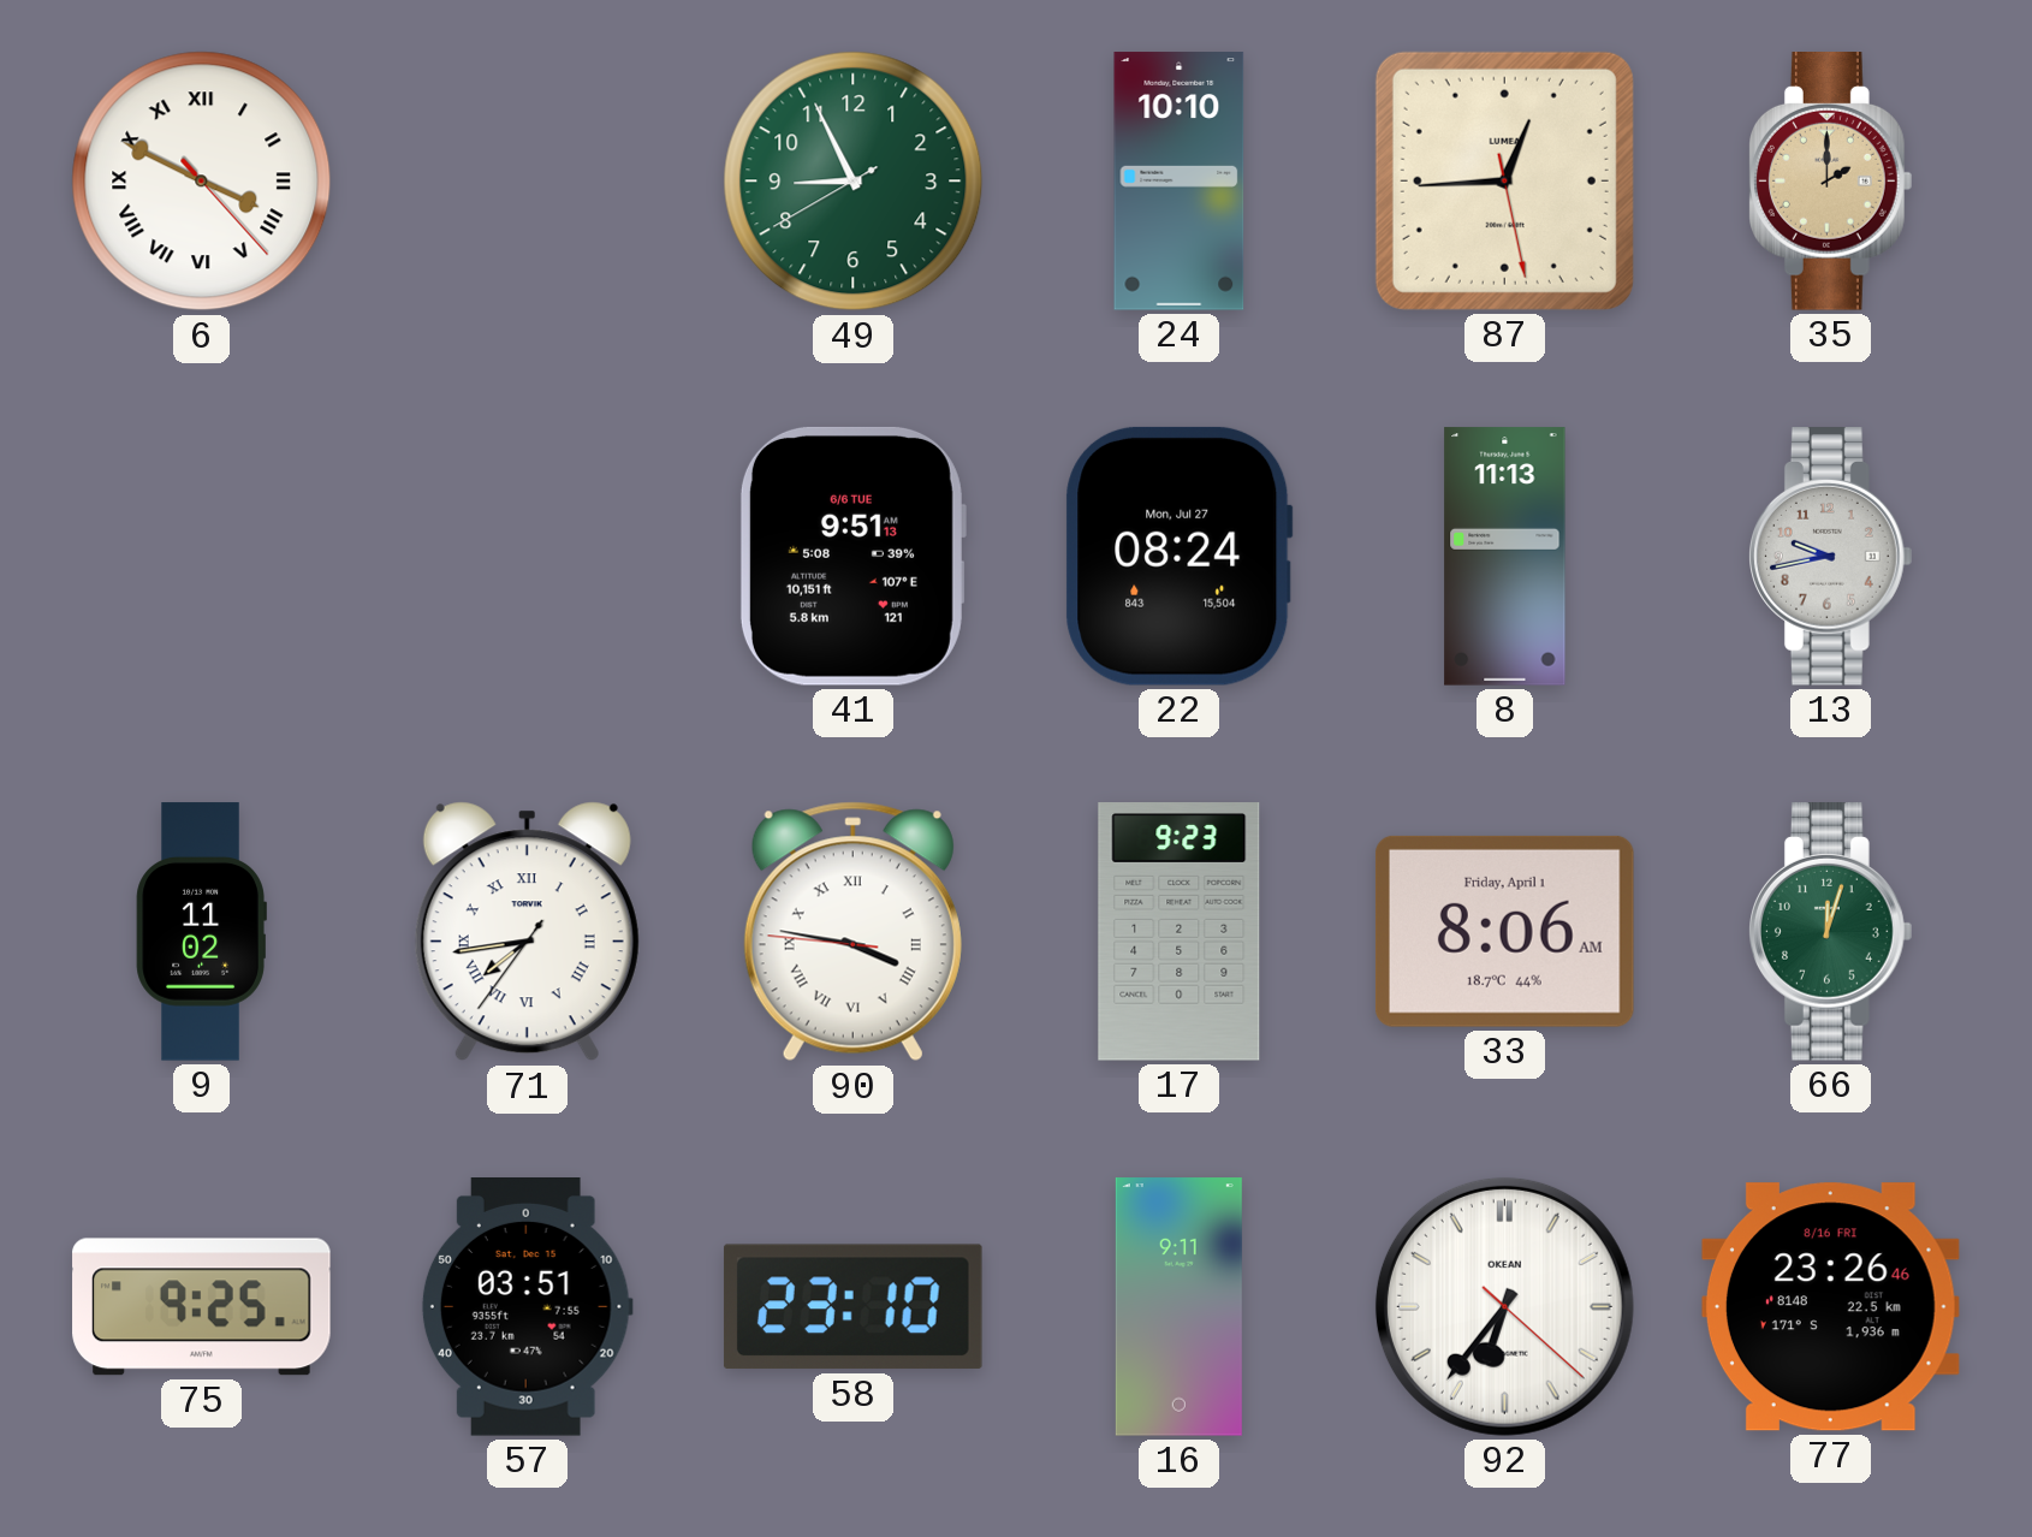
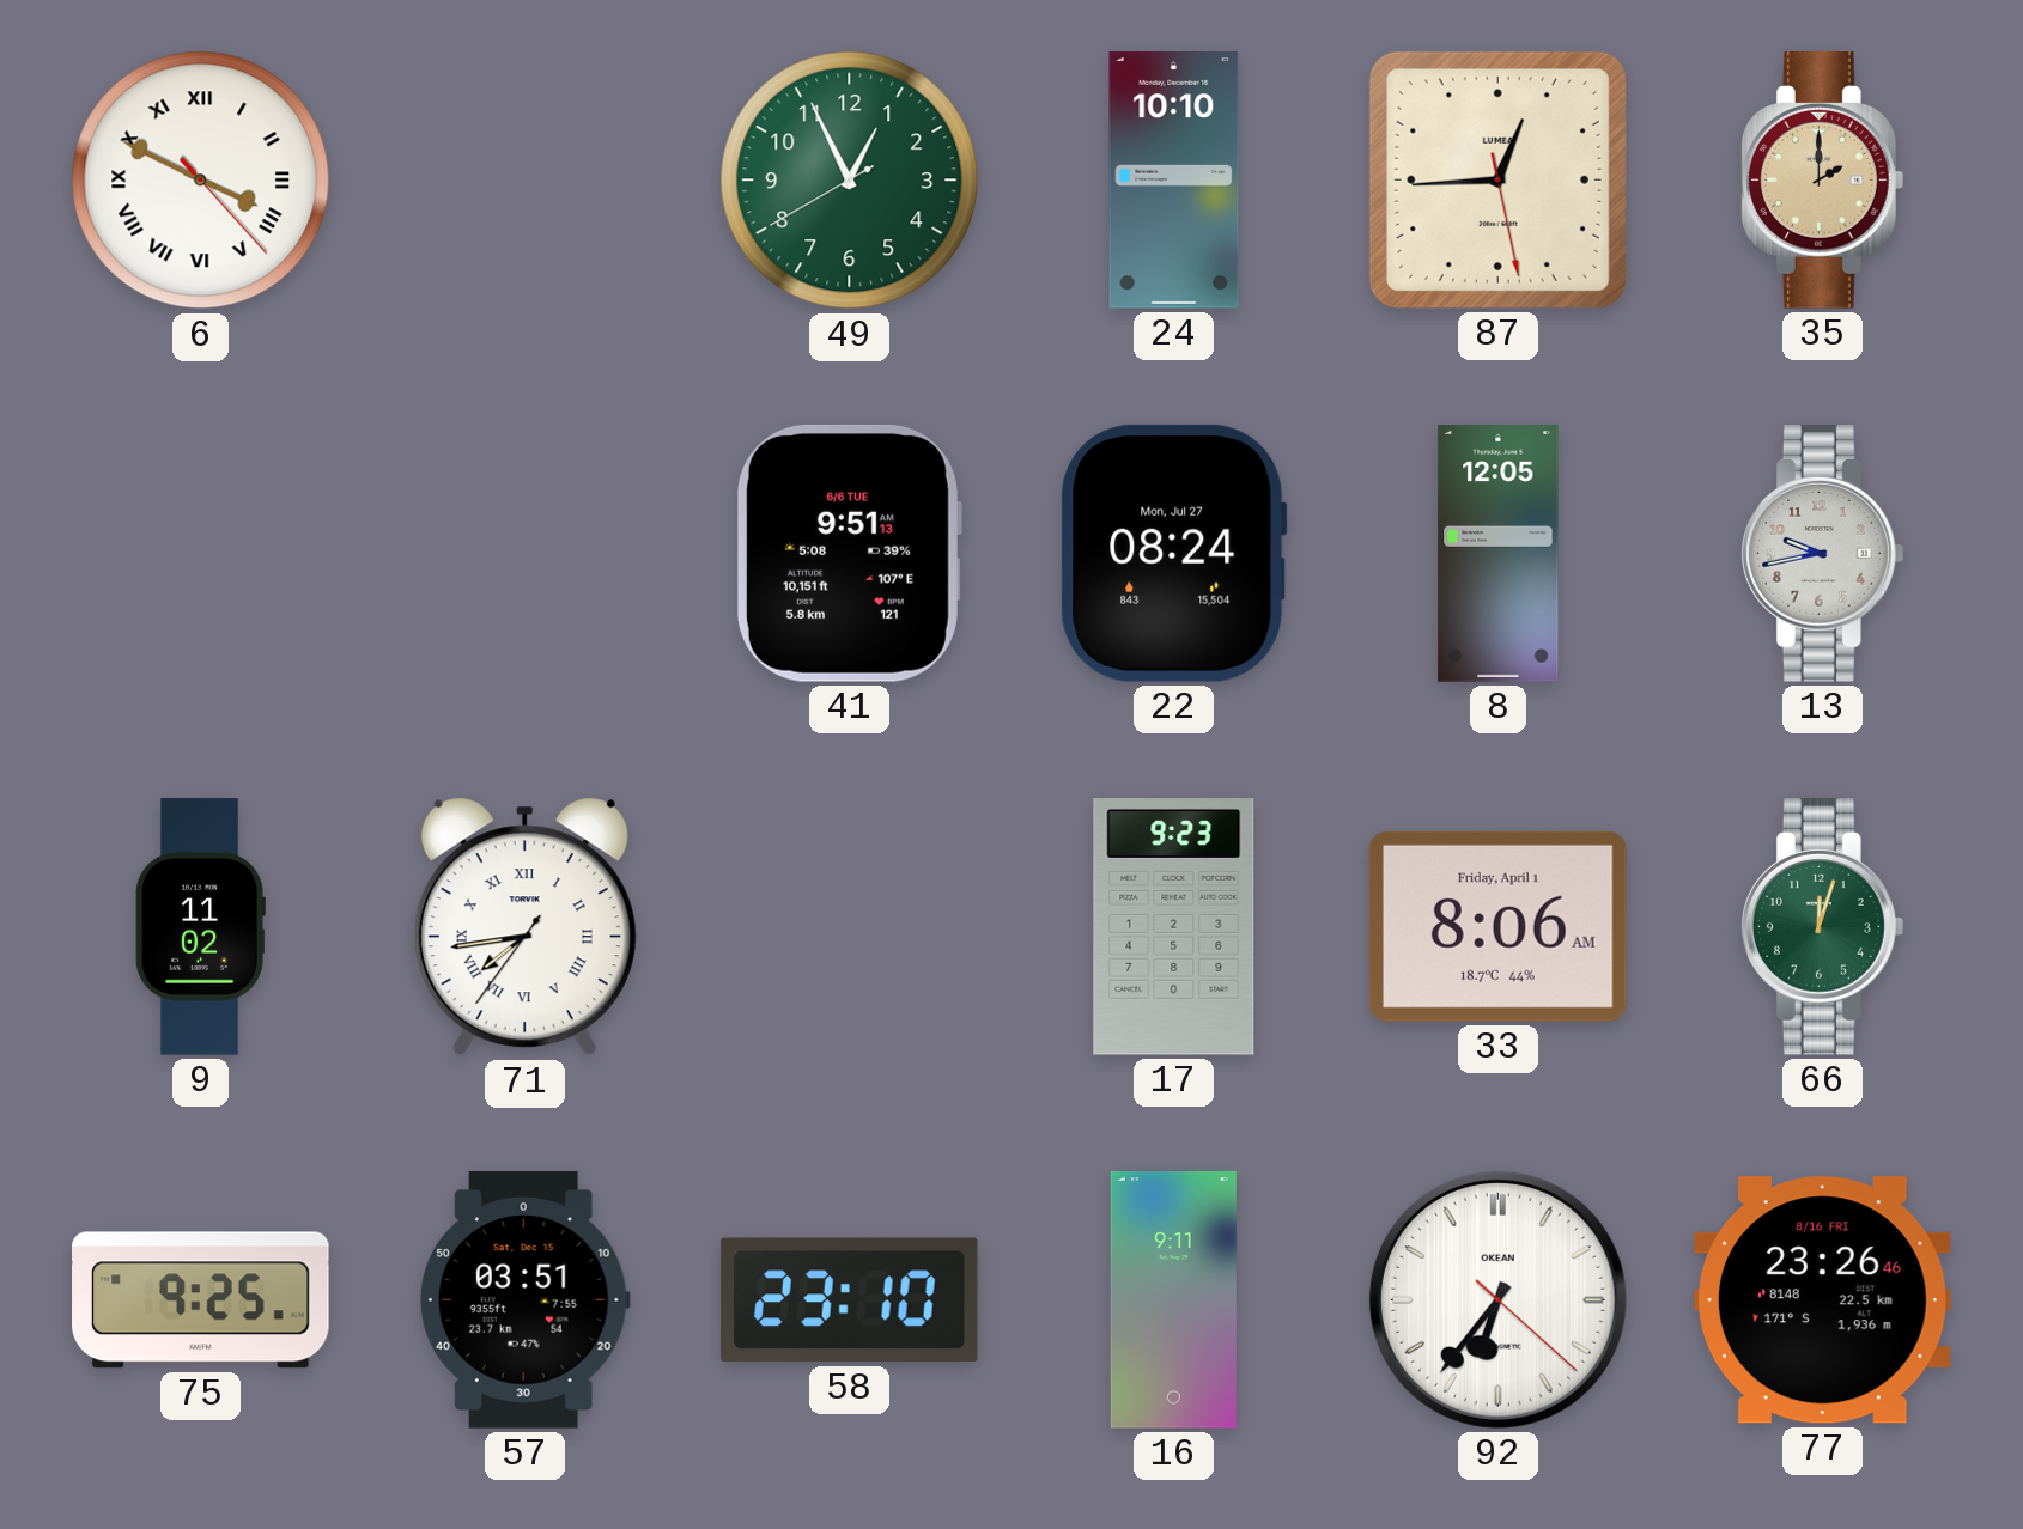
49: 8:55 -> 12:55
8: 11:13 -> 12:05
90: 3:46 -> none
